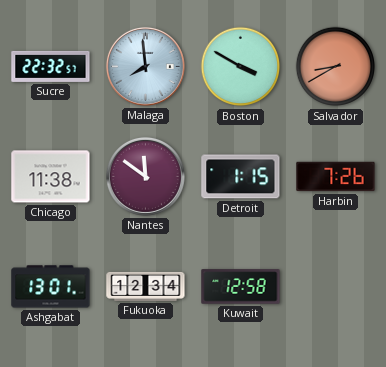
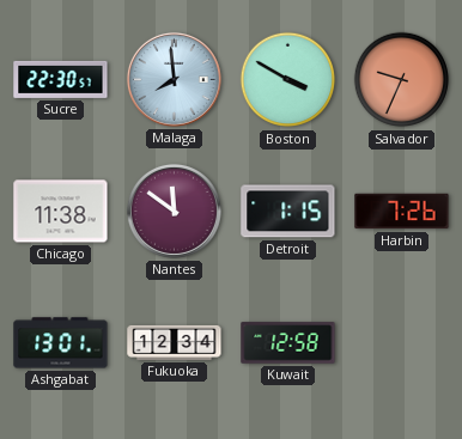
Sucre: 22:32 -> 22:30
Salvador: 8:40 -> 9:34
